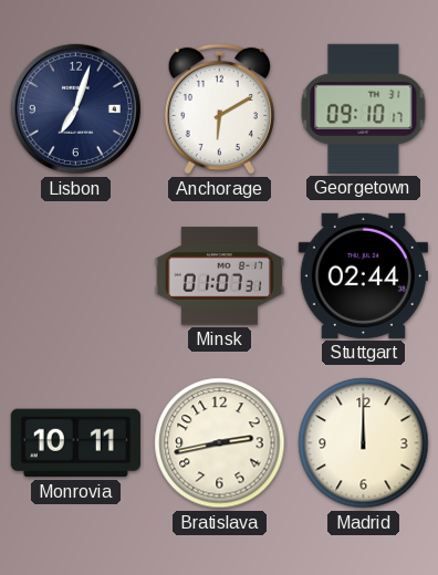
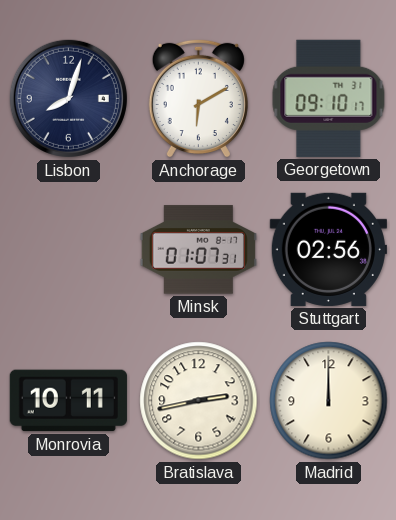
Lisbon: 7:03 -> 8:03
Stuttgart: 02:44 -> 02:56
